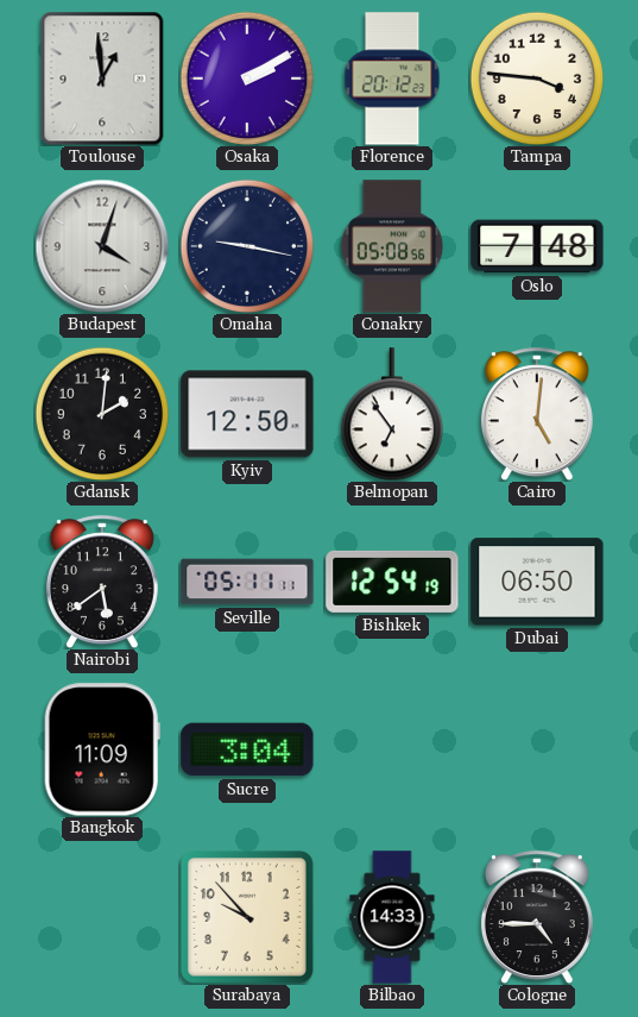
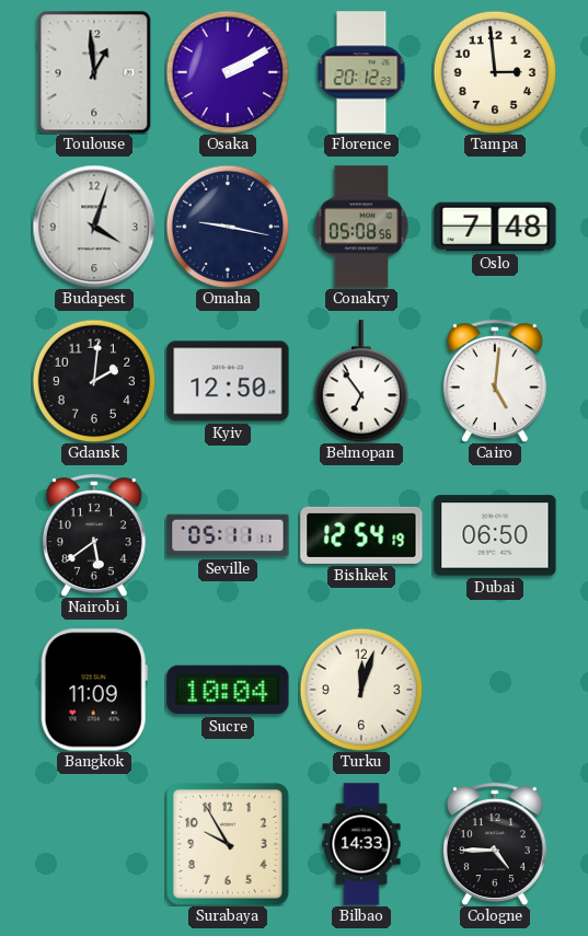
Tampa: 3:46 -> 2:59
Sucre: 3:04 -> 10:04
Turku: none -> 12:03
Surabaya: 9:53 -> 9:55
